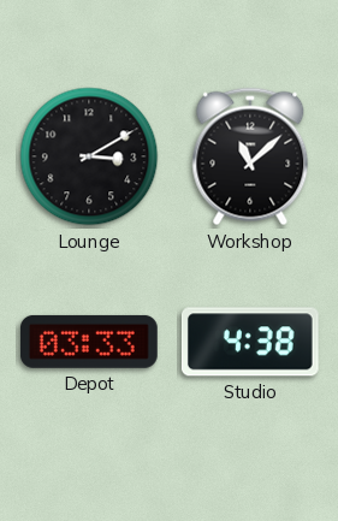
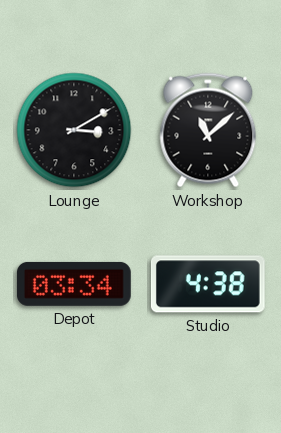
Depot: 03:33 -> 03:34
